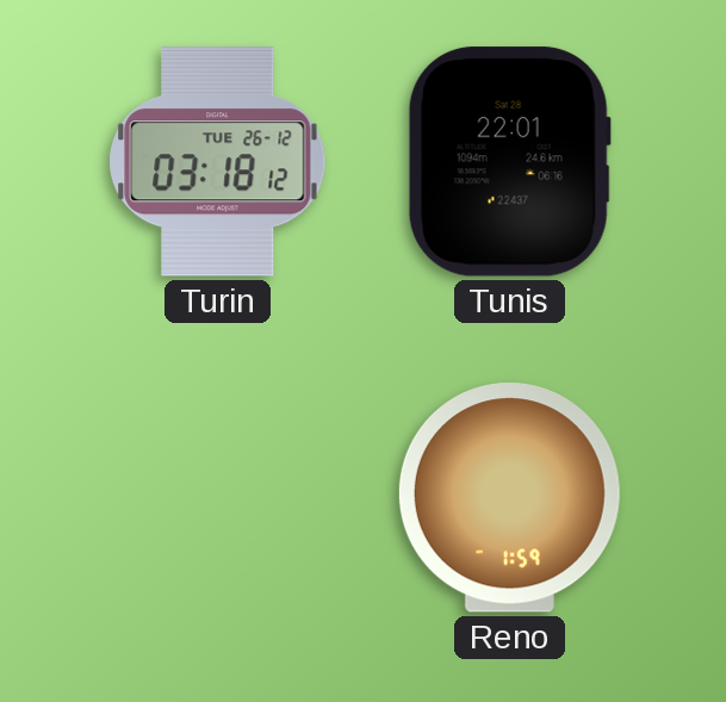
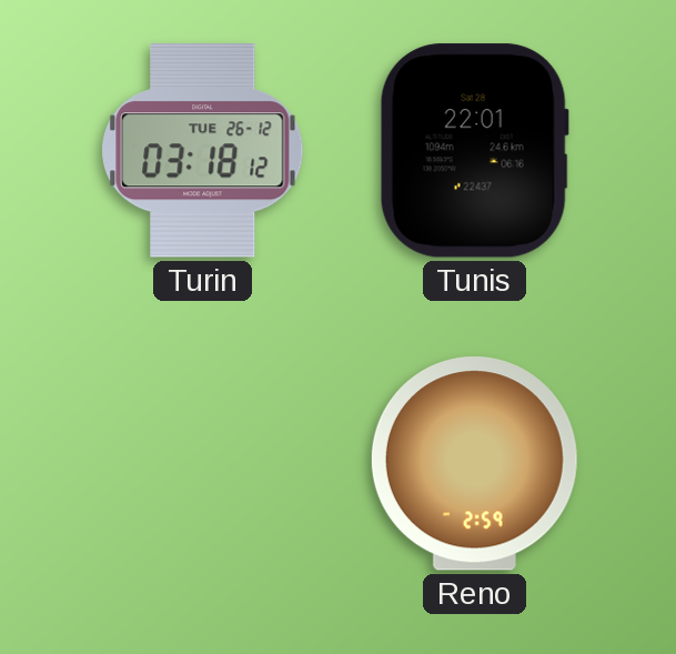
Reno: 1:59 -> 2:59
